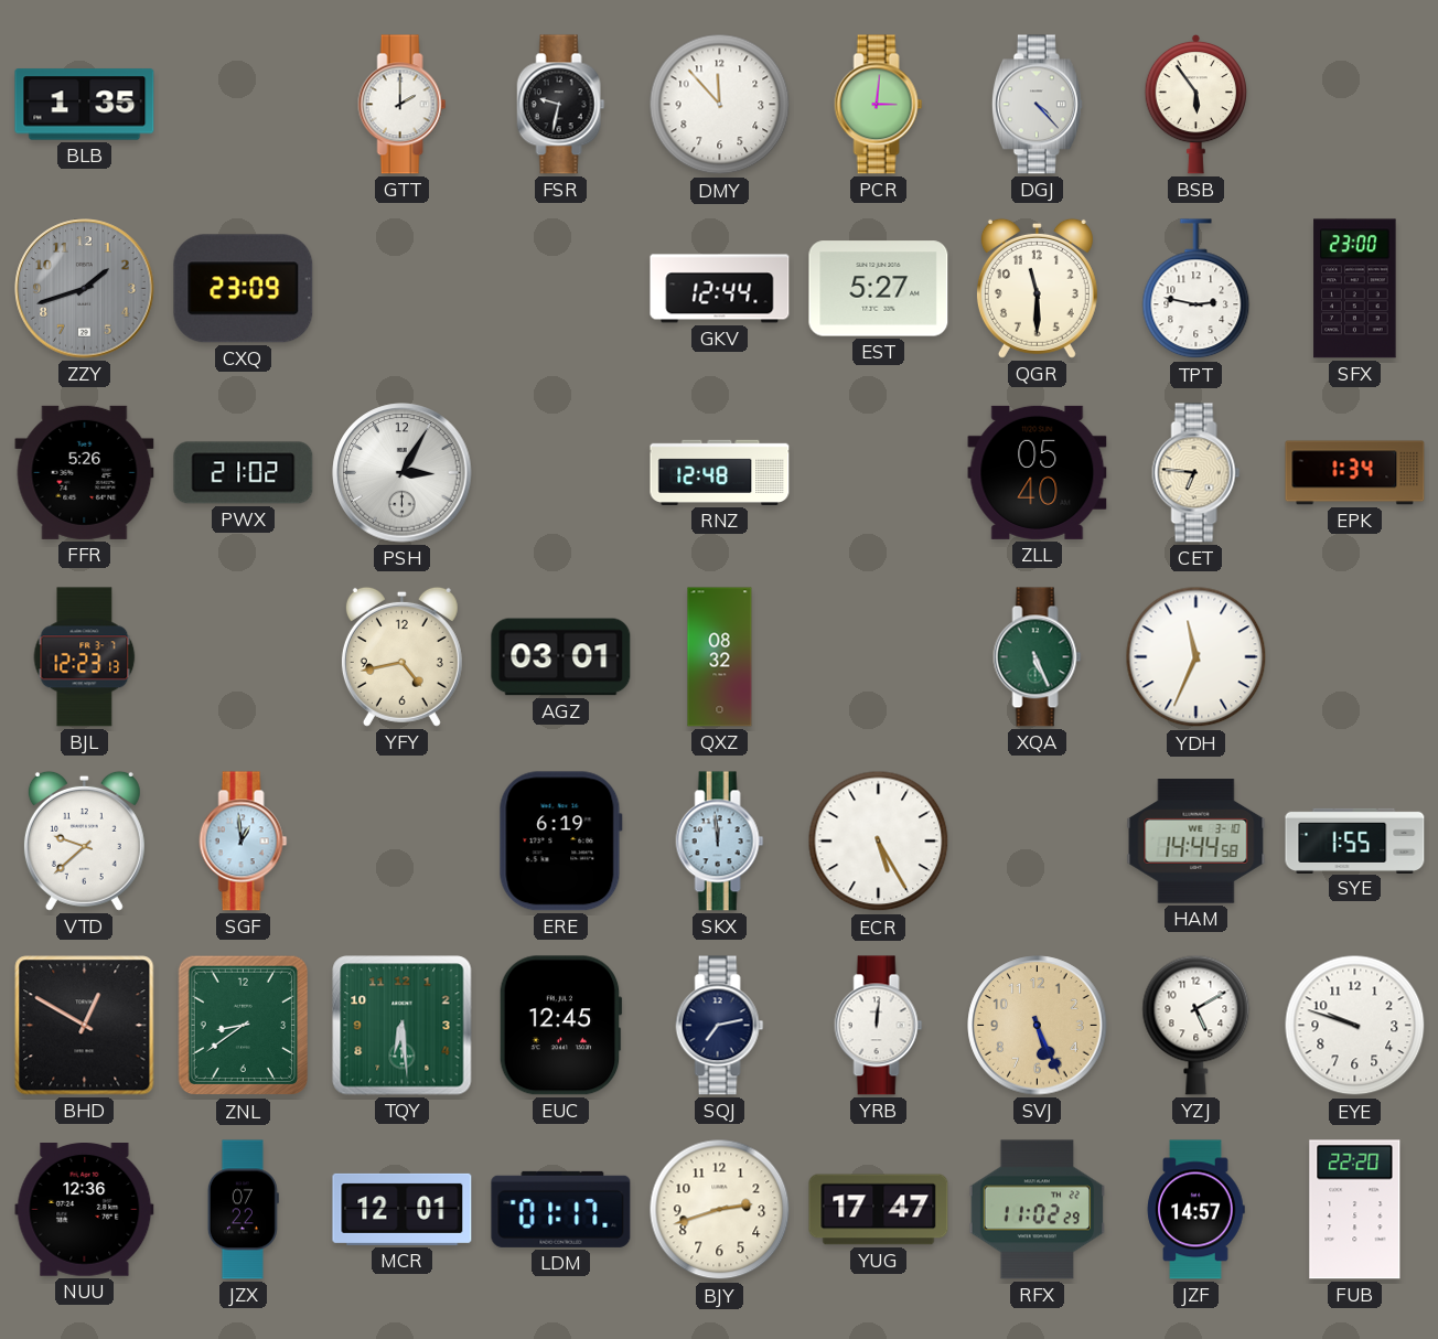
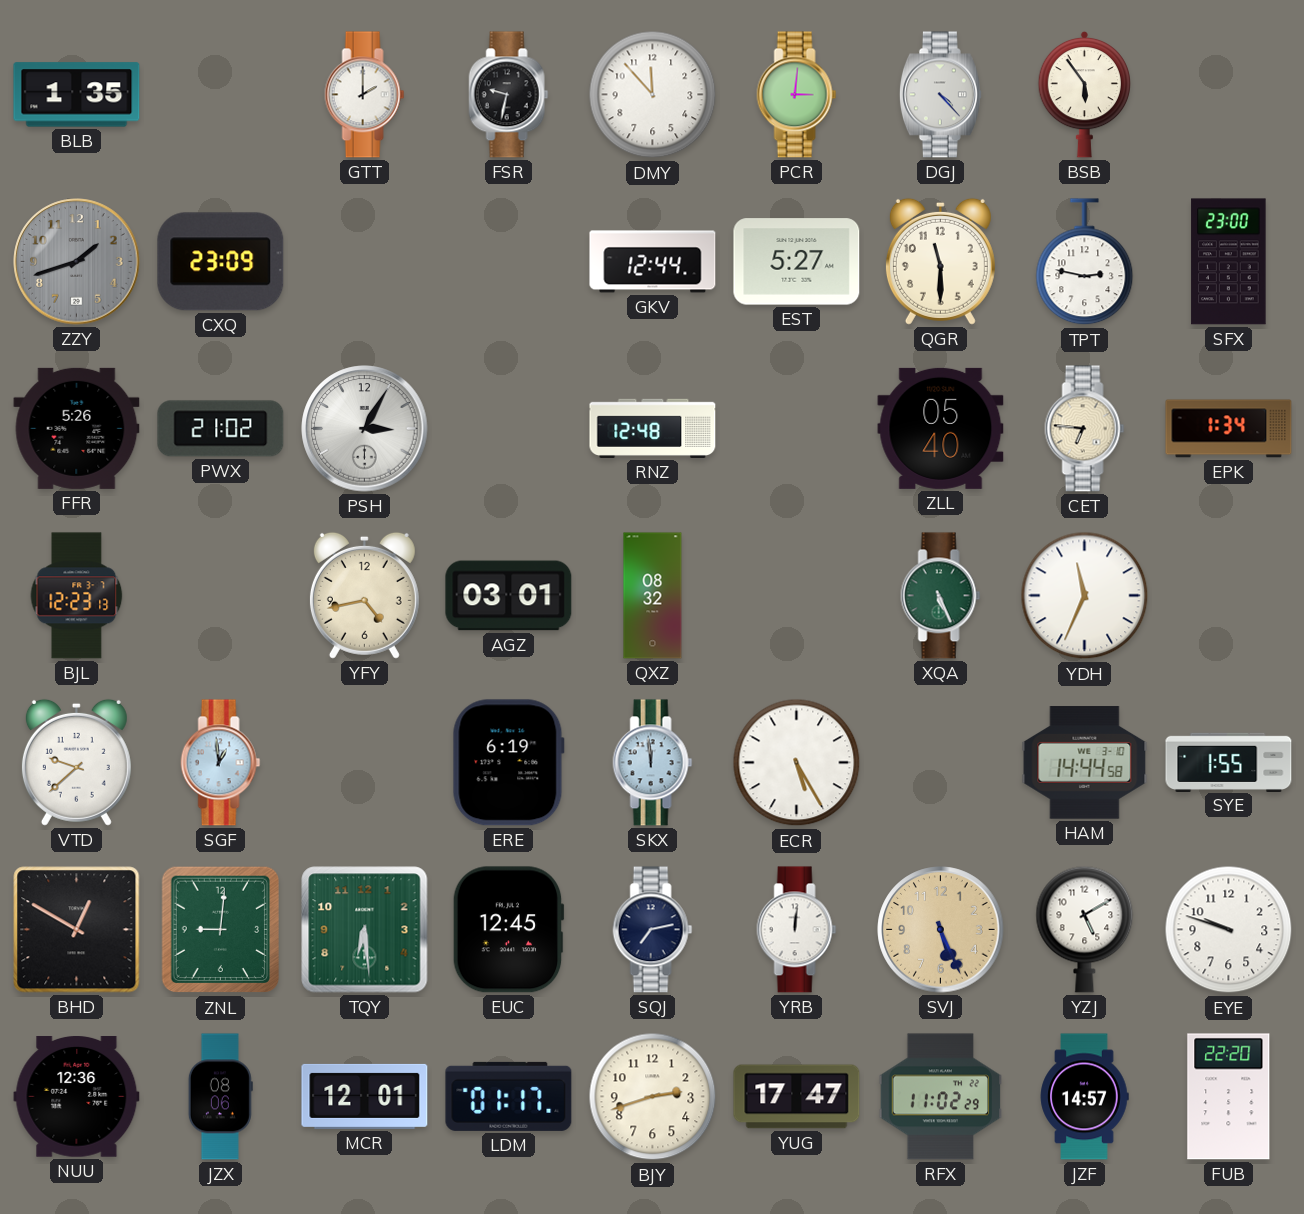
ZNL: 8:39 -> 9:01
JZX: 07:22 -> 08:06
